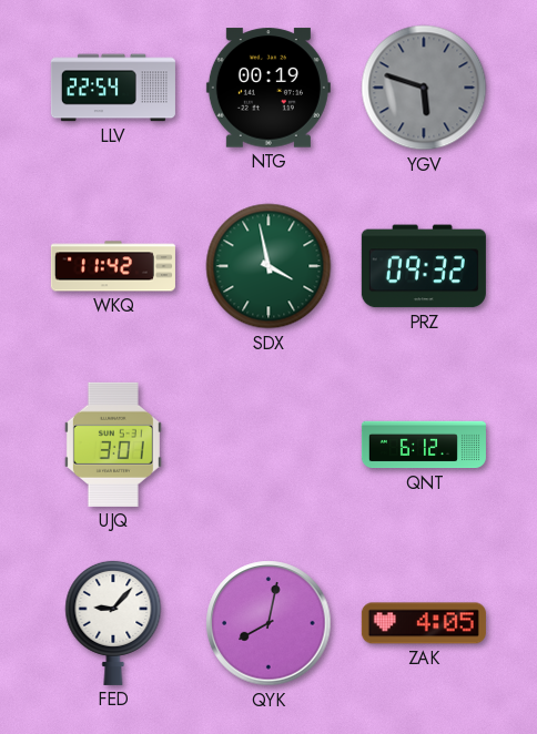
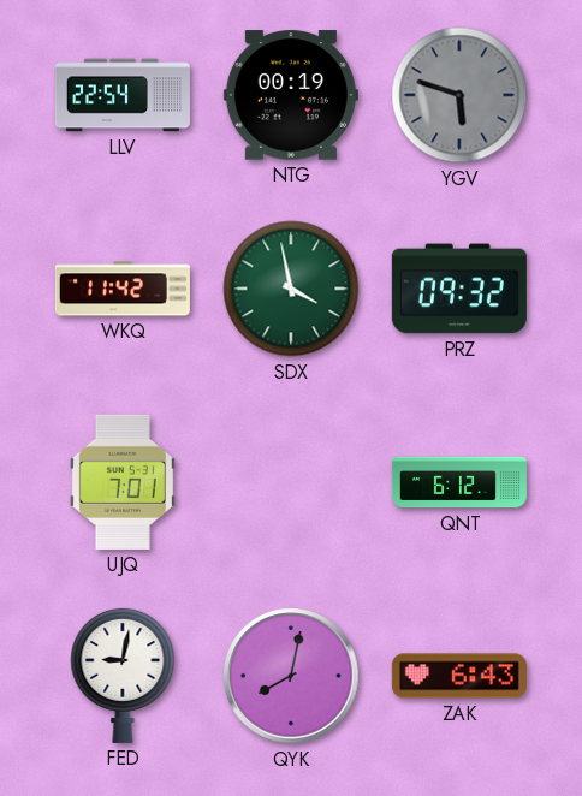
UJQ: 3:01 -> 7:01
FED: 9:07 -> 9:02
ZAK: 4:05 -> 6:43
